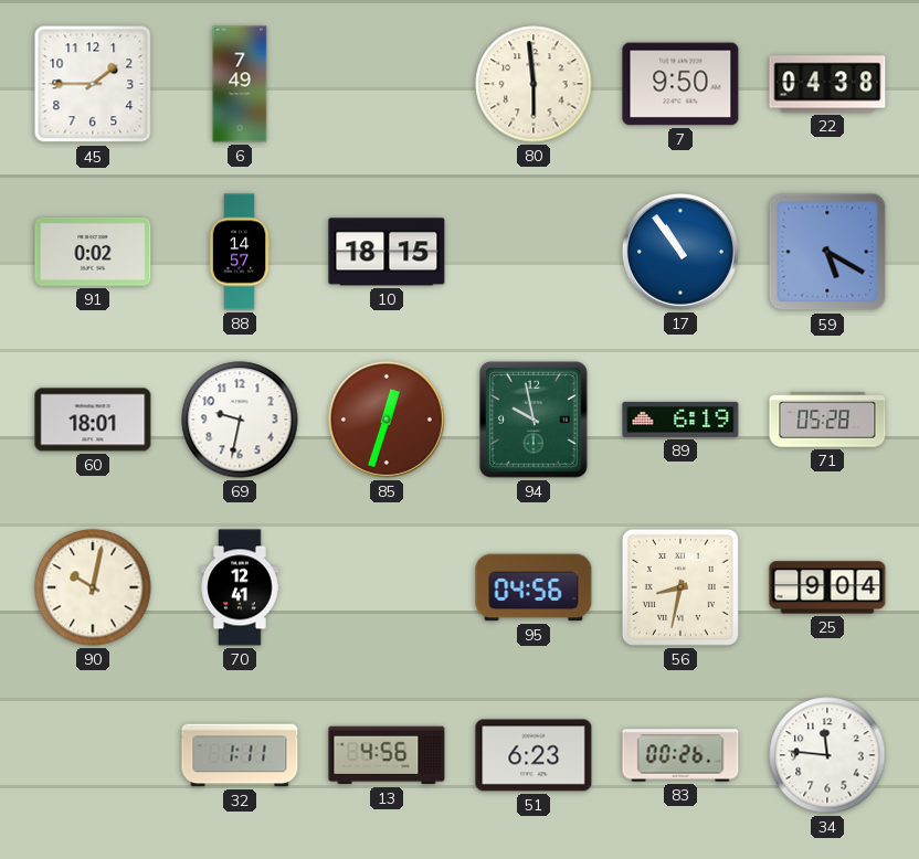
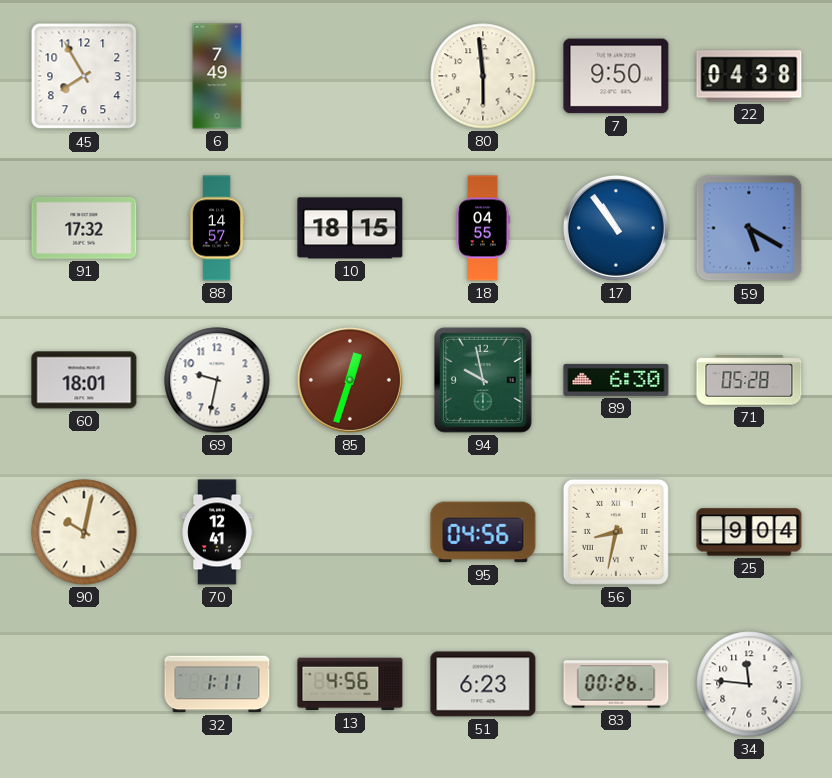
45: 1:45 -> 7:55
91: 0:02 -> 17:32
18: none -> 04:55
89: 6:19 -> 6:30
